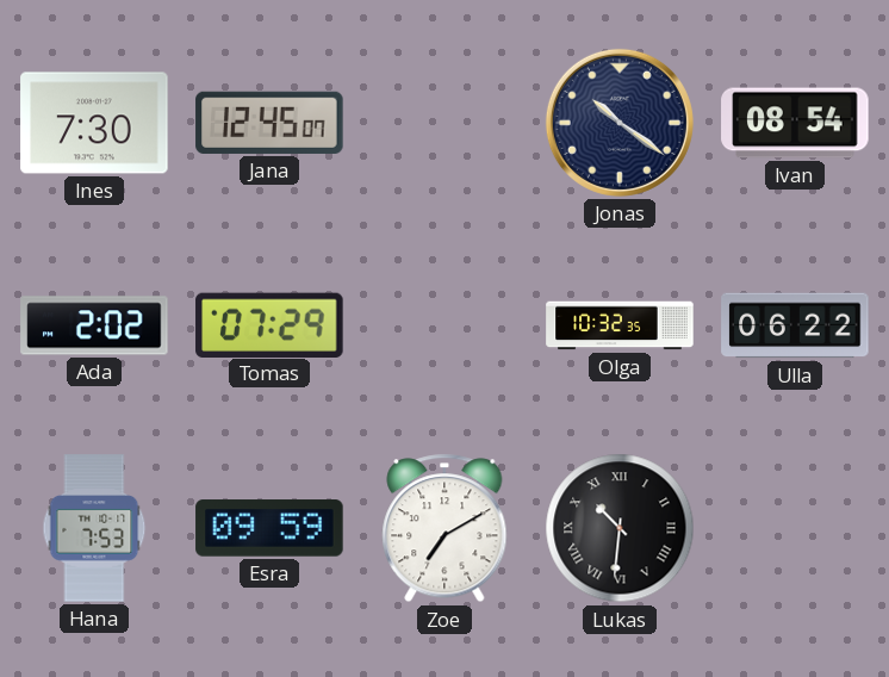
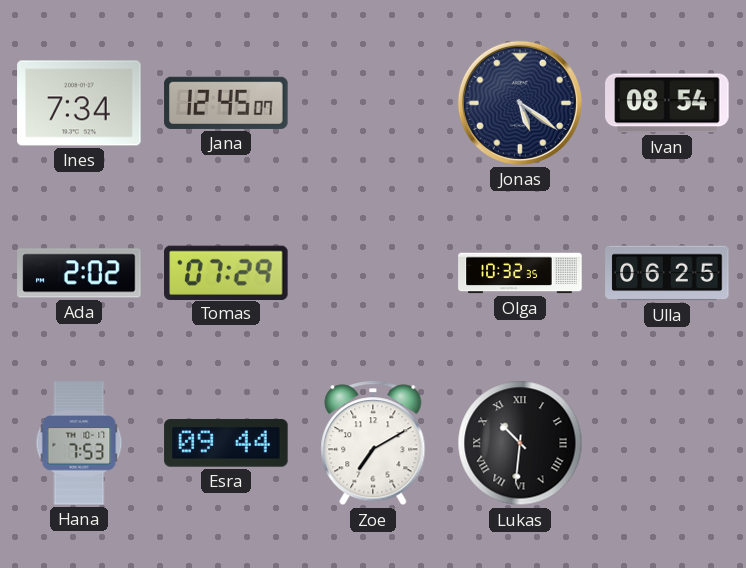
Ines: 7:30 -> 7:34
Jonas: 10:21 -> 5:21
Ulla: 06:22 -> 06:25
Esra: 09:59 -> 09:44
